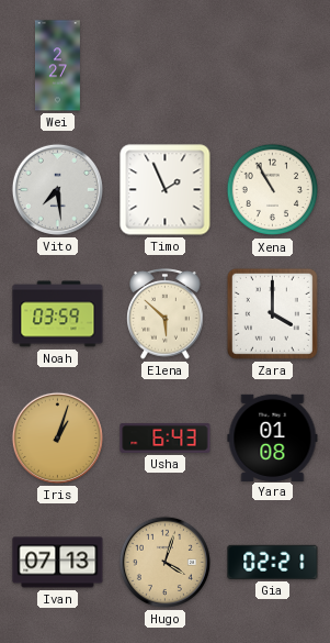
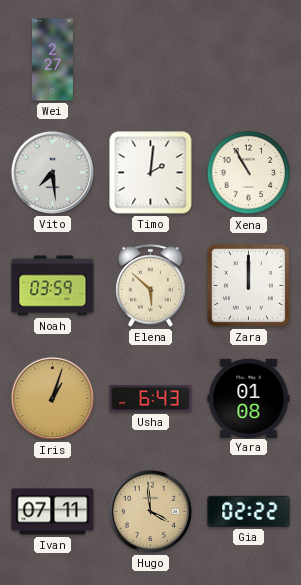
Timo: 1:56 -> 2:01
Zara: 4:00 -> 12:00
Ivan: 07:13 -> 07:11
Hugo: 4:03 -> 3:59
Gia: 02:21 -> 02:22
